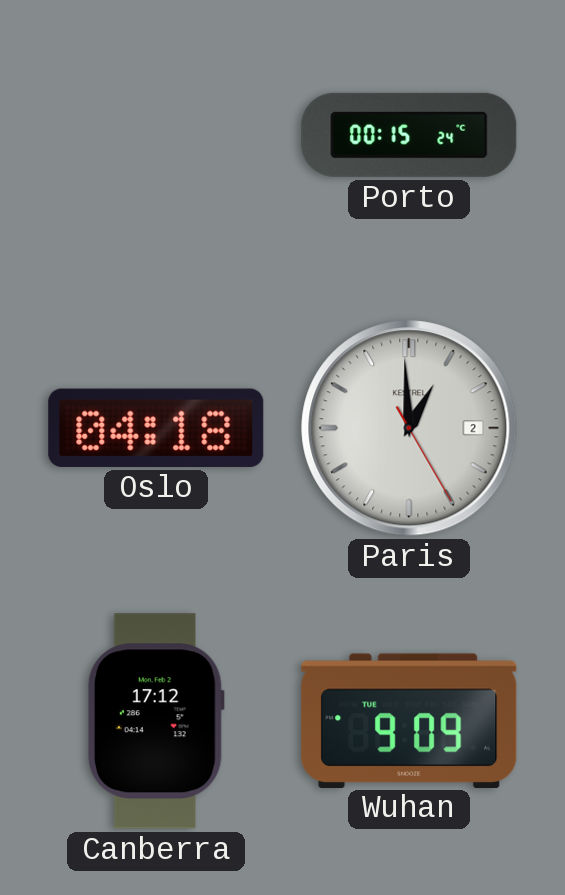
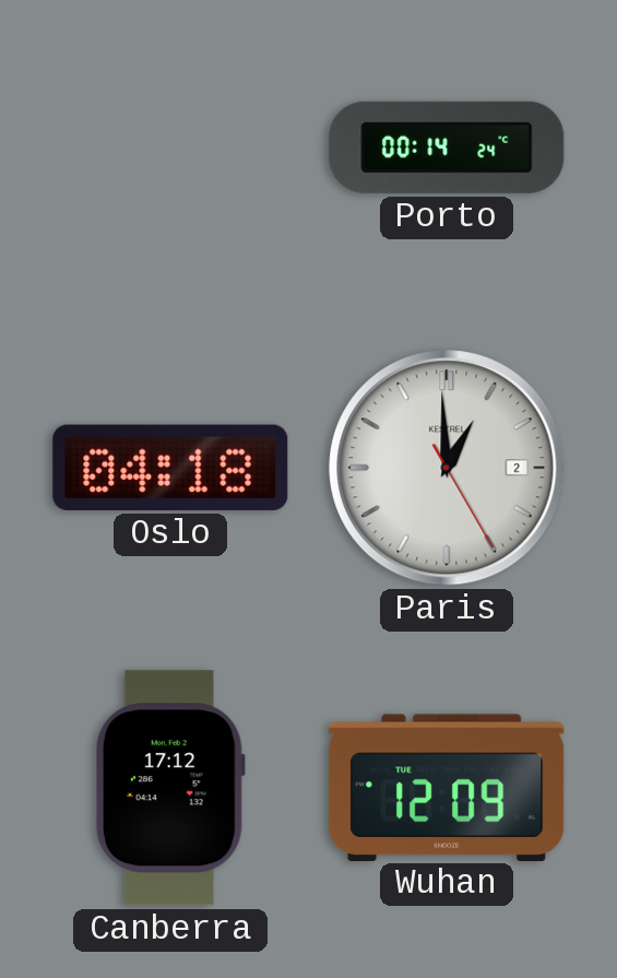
Porto: 00:15 -> 00:14
Wuhan: 9:09 -> 12:09
